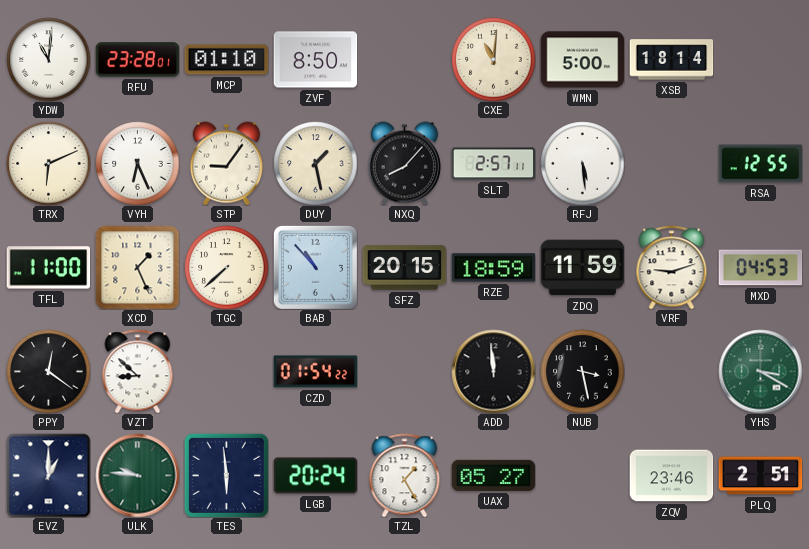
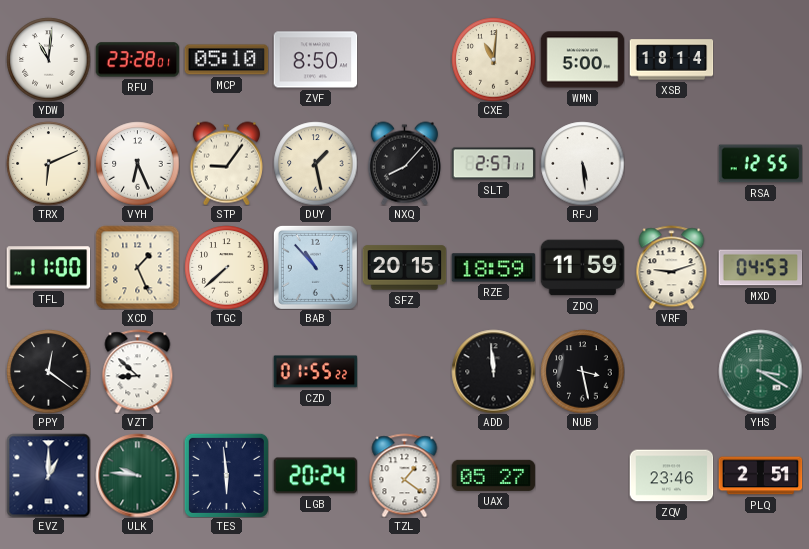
MCP: 01:10 -> 05:10
CZD: 01:54 -> 01:55
TZL: 1:25 -> 1:21
